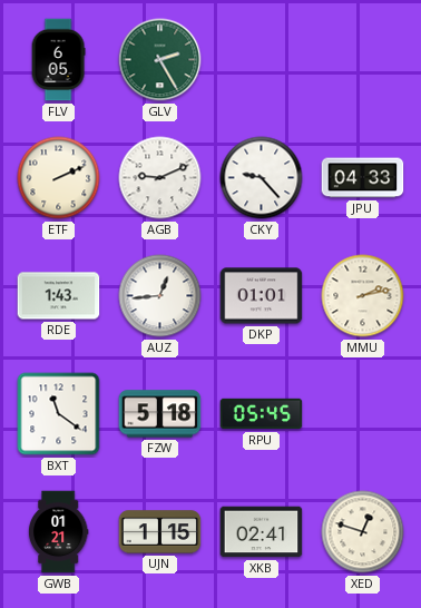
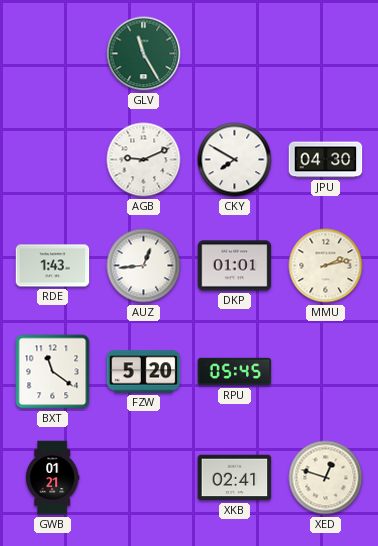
FLV: 6:05 -> none
GLV: 2:25 -> 11:25
ETF: 2:11 -> none
CKY: 9:23 -> 7:50
JPU: 04:33 -> 04:30
FZW: 5:18 -> 5:20
UJN: 1:15 -> none
